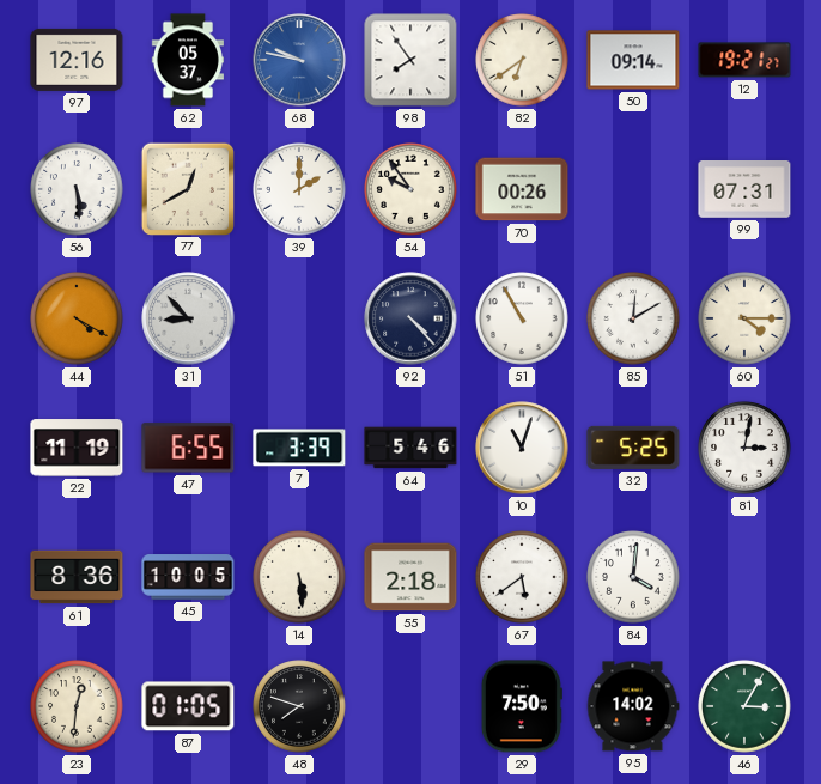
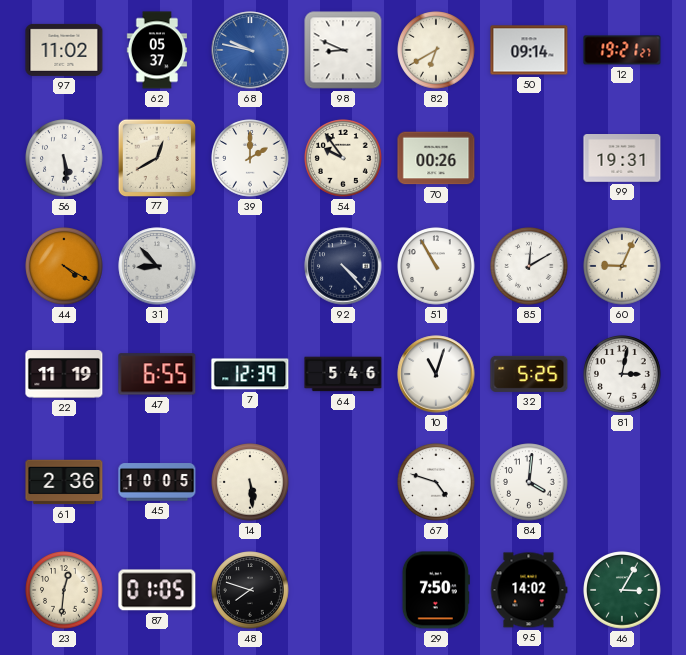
97: 12:16 -> 11:02
98: 7:54 -> 8:49
82: 6:39 -> 6:40
99: 07:31 -> 19:31
60: 4:15 -> 9:04
7: 3:39 -> 12:39
61: 8:36 -> 2:36
55: 2:18 -> none
67: 5:39 -> 4:48
